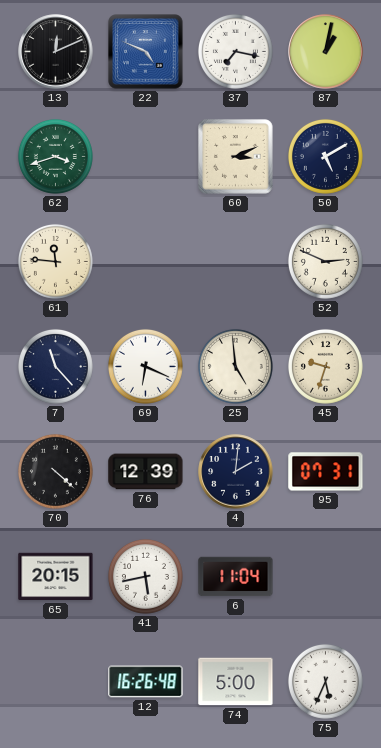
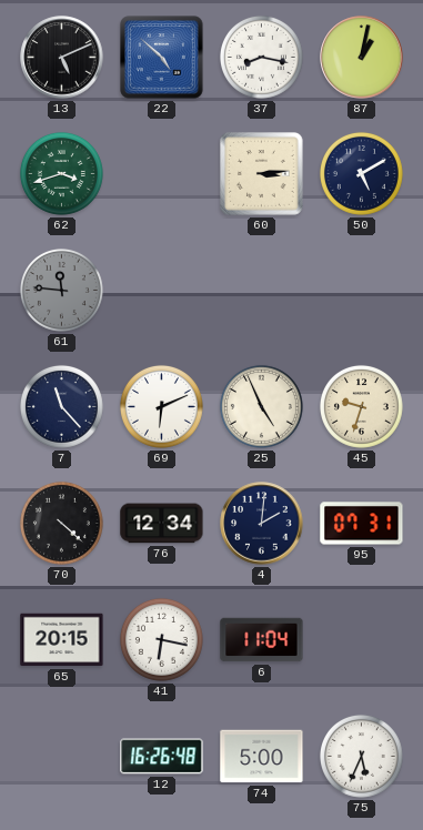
13: 12:11 -> 5:11
22: 4:49 -> 4:52
37: 7:17 -> 8:17
60: 3:11 -> 3:14
61 dial: cream -> grey
52: 2:49 -> none
69: 6:19 -> 6:11
25: 4:59 -> 4:56
76: 12:39 -> 12:34
41: 5:43 -> 6:17
